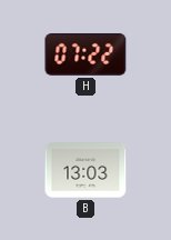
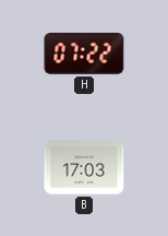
B: 13:03 -> 17:03
